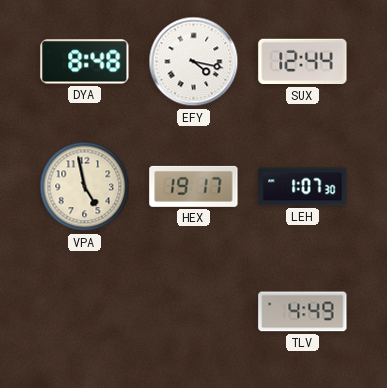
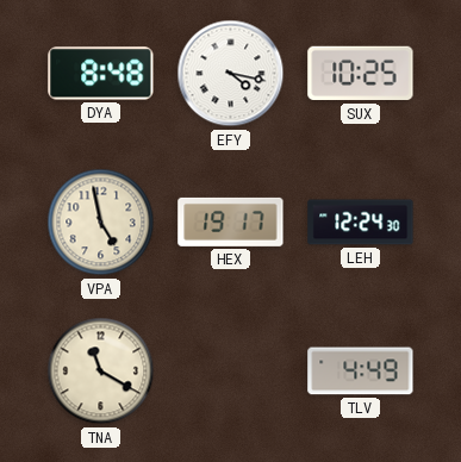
SUX: 12:44 -> 10:25
LEH: 1:07 -> 12:24
TNA: none -> 11:20
